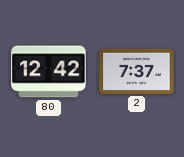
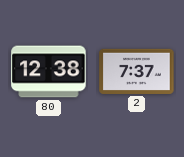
80: 12:42 -> 12:38
